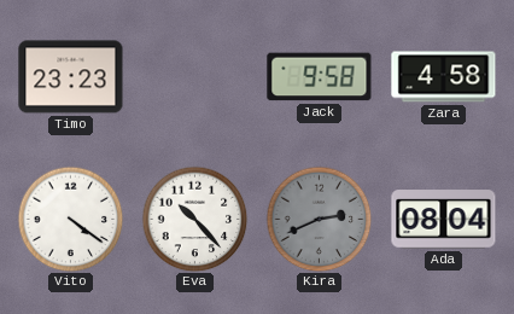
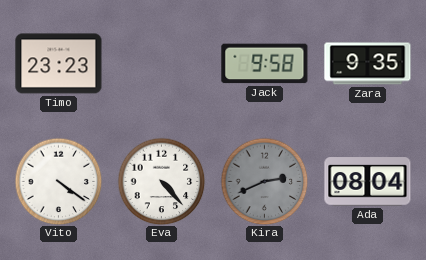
Zara: 4:58 -> 9:35
Eva: 10:23 -> 4:23
